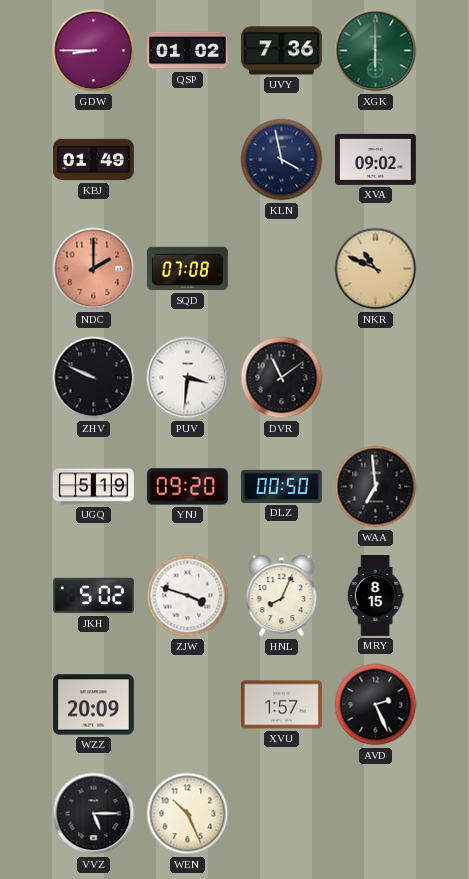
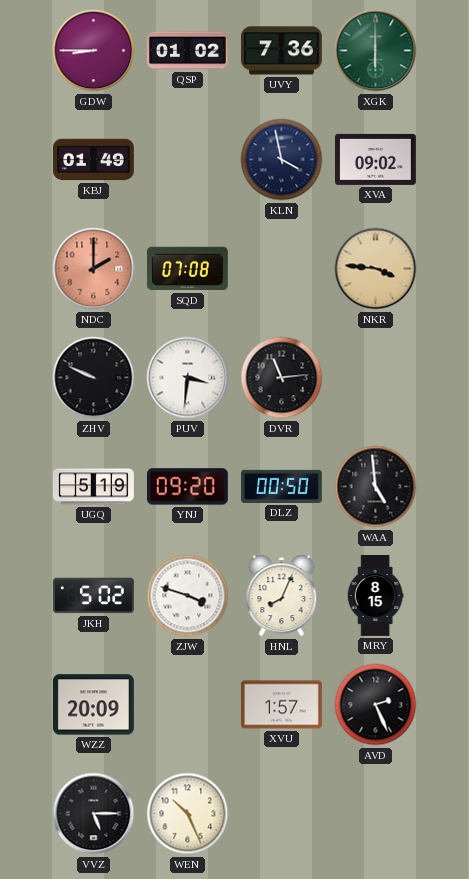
NKR: 10:49 -> 3:46
DVR: 11:09 -> 11:14
WAA: 6:59 -> 4:59
